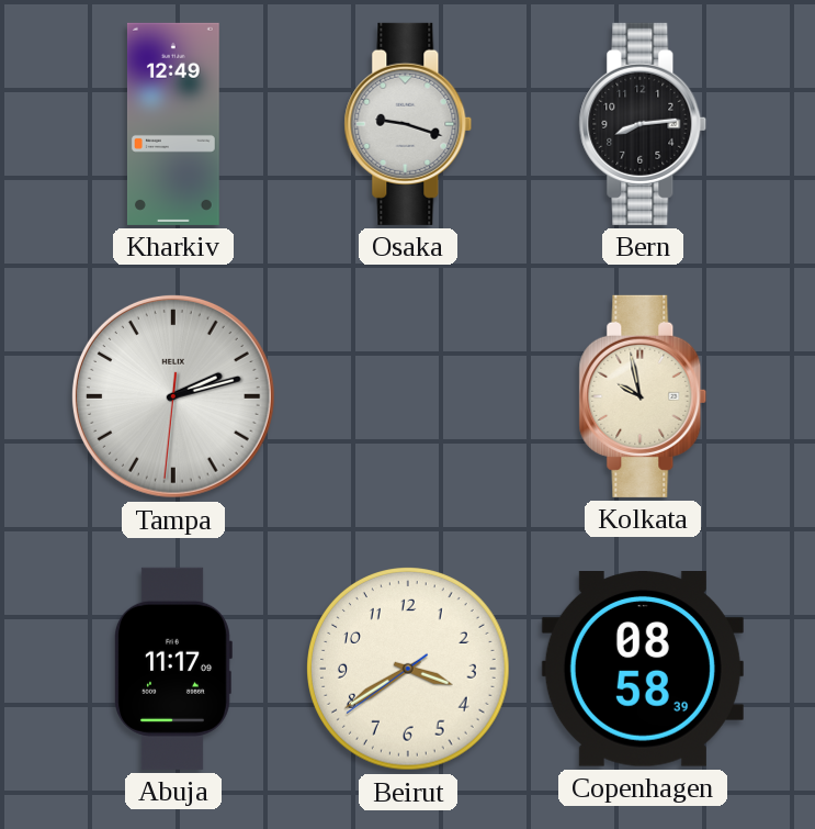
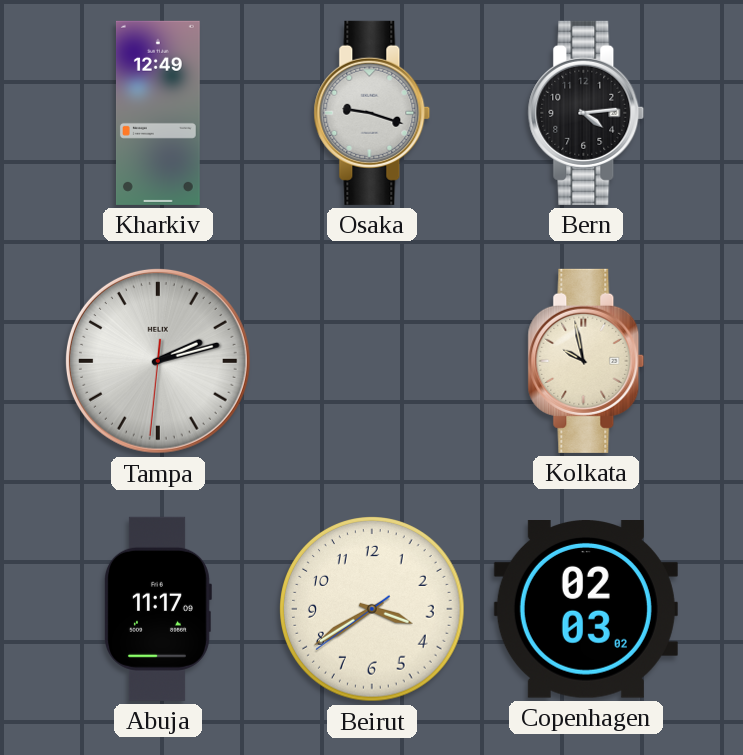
Bern: 8:14 -> 4:14
Copenhagen: 08:58 -> 02:03
